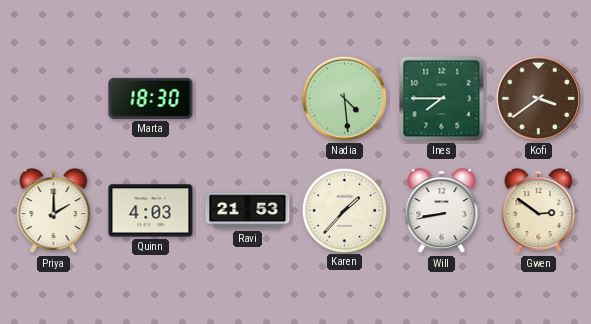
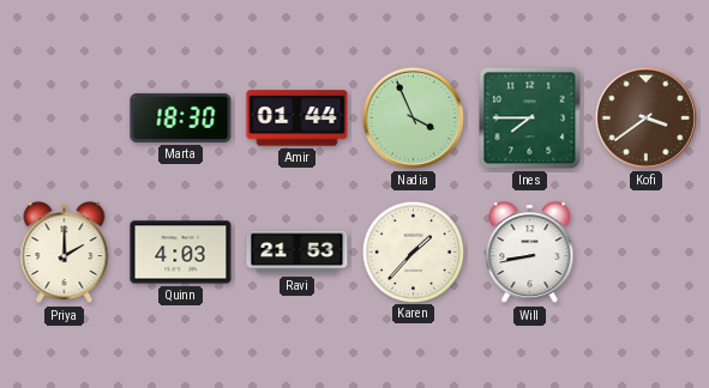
Amir: none -> 01:44
Nadia: 4:29 -> 3:56
Gwen: 2:51 -> none
